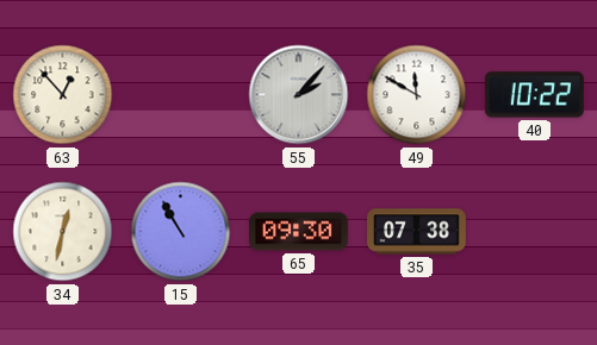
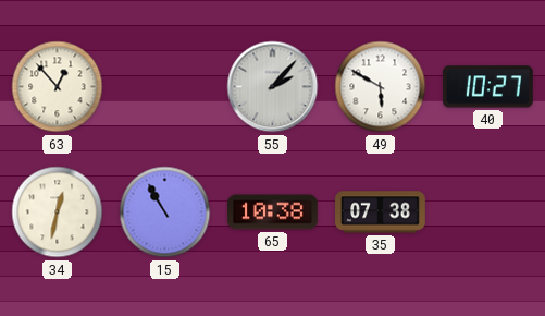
49: 11:50 -> 5:50
40: 10:22 -> 10:27
65: 09:30 -> 10:38
